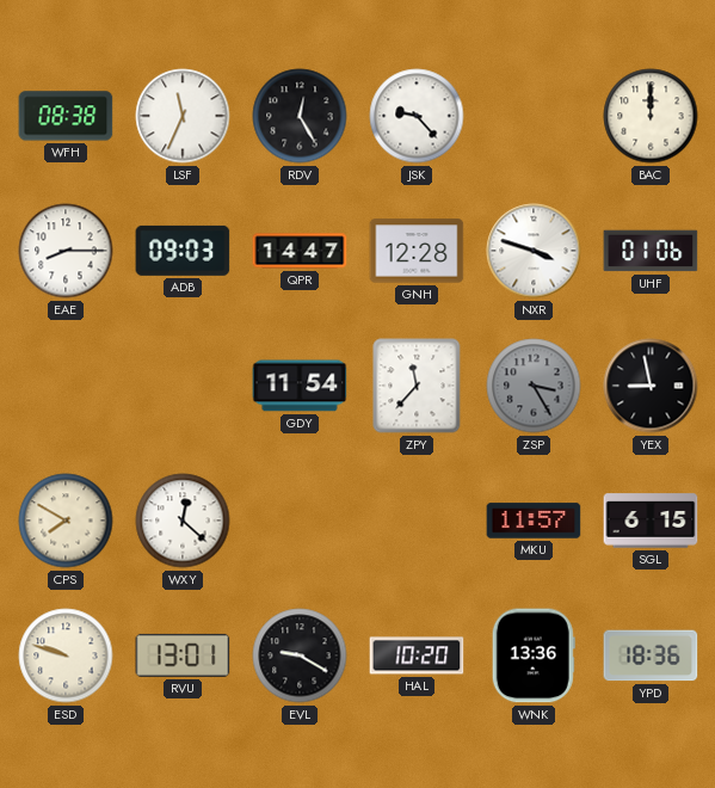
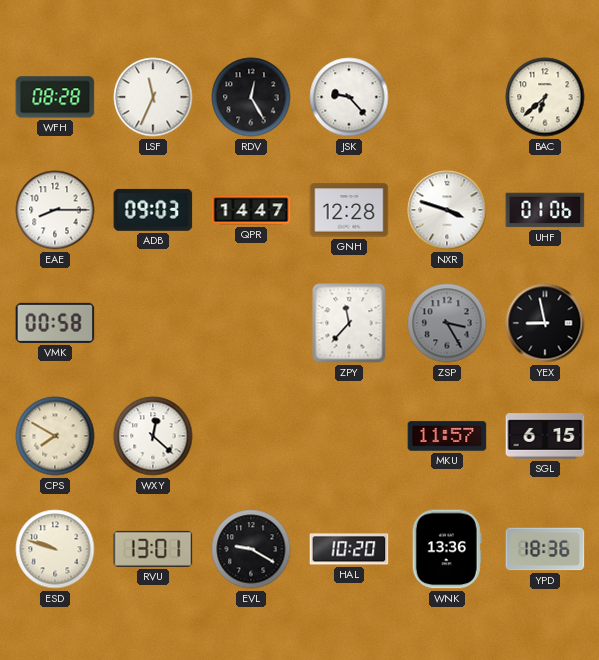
WFH: 08:38 -> 08:28
BAC: 12:00 -> 6:38
VMK: none -> 00:58
GDY: 11:54 -> none
